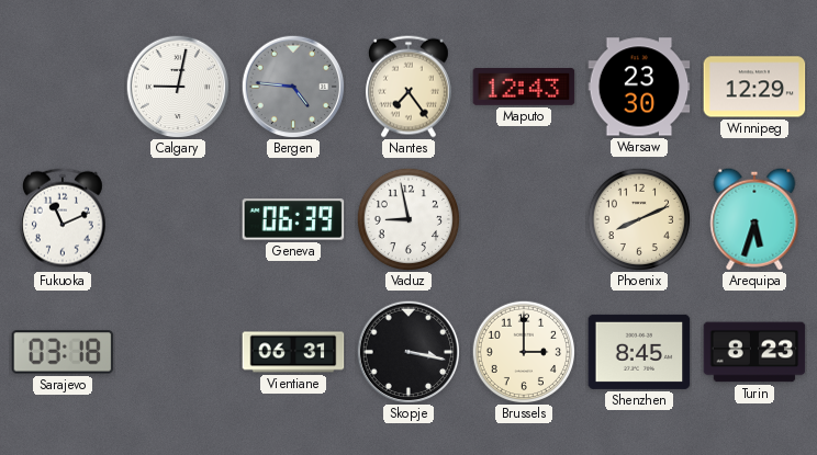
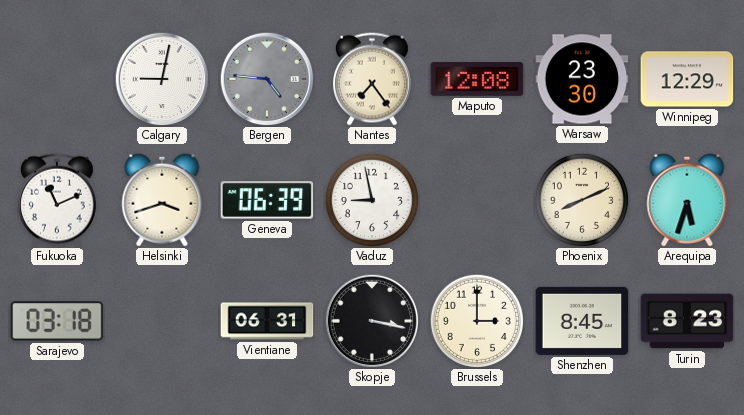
Maputo: 12:43 -> 12:08
Helsinki: none -> 3:42
